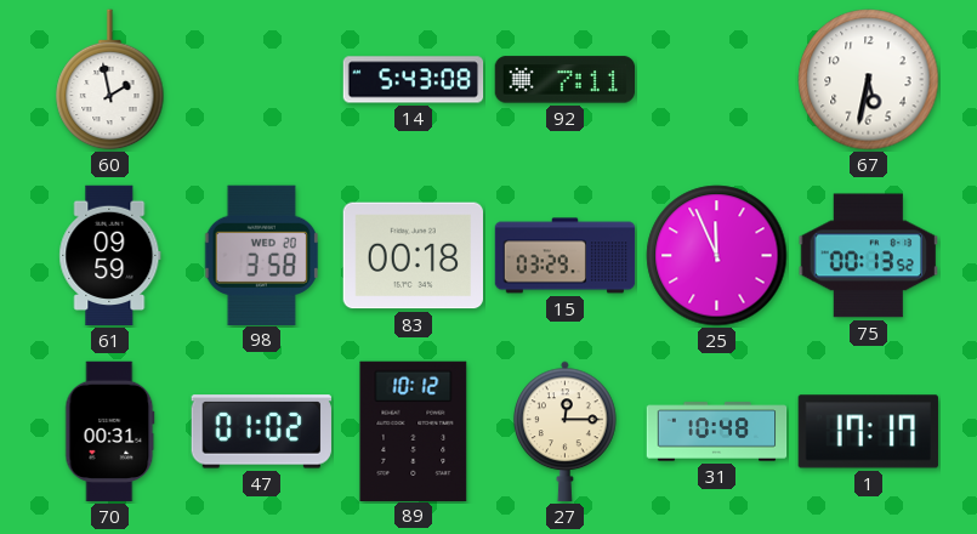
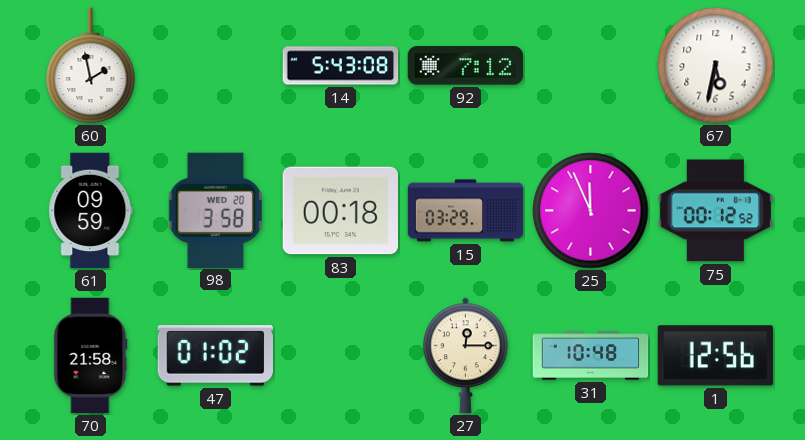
92: 7:11 -> 7:12
75: 00:13 -> 00:12
70: 00:31 -> 21:58
89: 10:12 -> none
1: 17:17 -> 12:56
